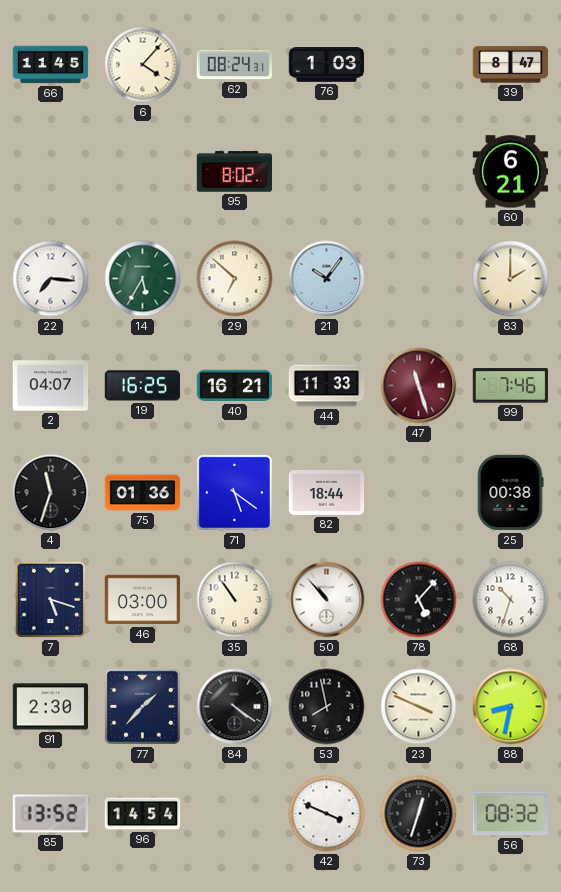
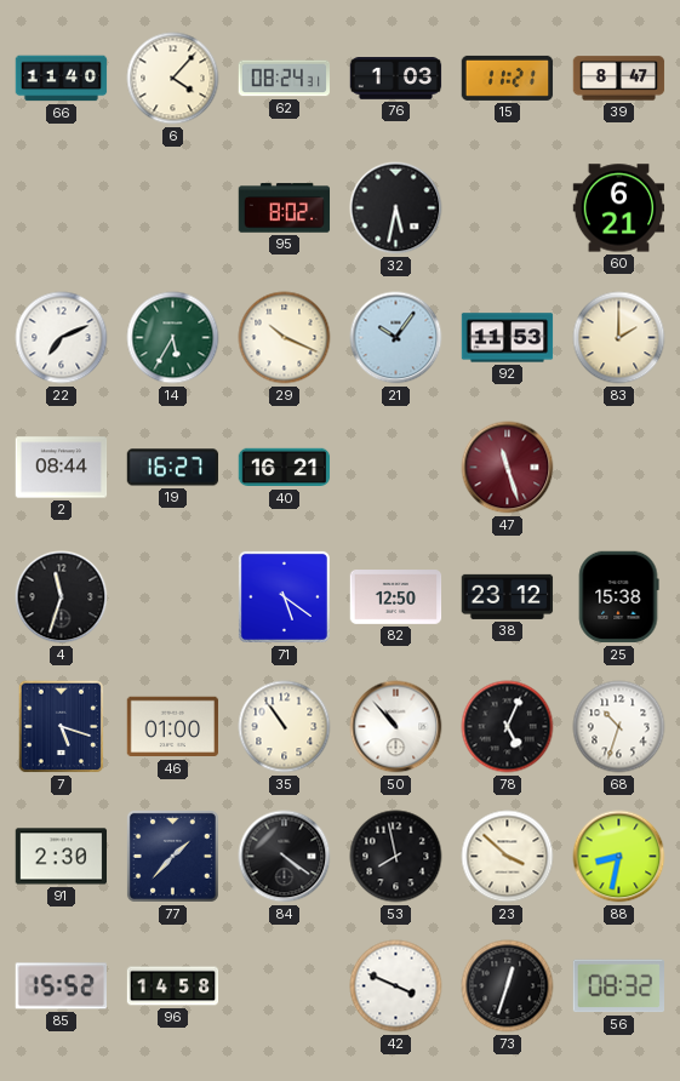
66: 11:45 -> 11:40
15: none -> 11:21
32: none -> 5:32
22: 7:16 -> 7:11
29: 6:52 -> 10:19
92: none -> 11:53
2: 04:07 -> 08:44
19: 16:25 -> 16:27
44: 11:33 -> none
99: 7:46 -> none
75: 01:36 -> none
82: 18:44 -> 12:50
38: none -> 23:12
25: 00:38 -> 15:38
46: 03:00 -> 01:00
78: 5:07 -> 5:04
23: 3:49 -> 3:52
85: 13:52 -> 15:52
96: 14:54 -> 14:58
